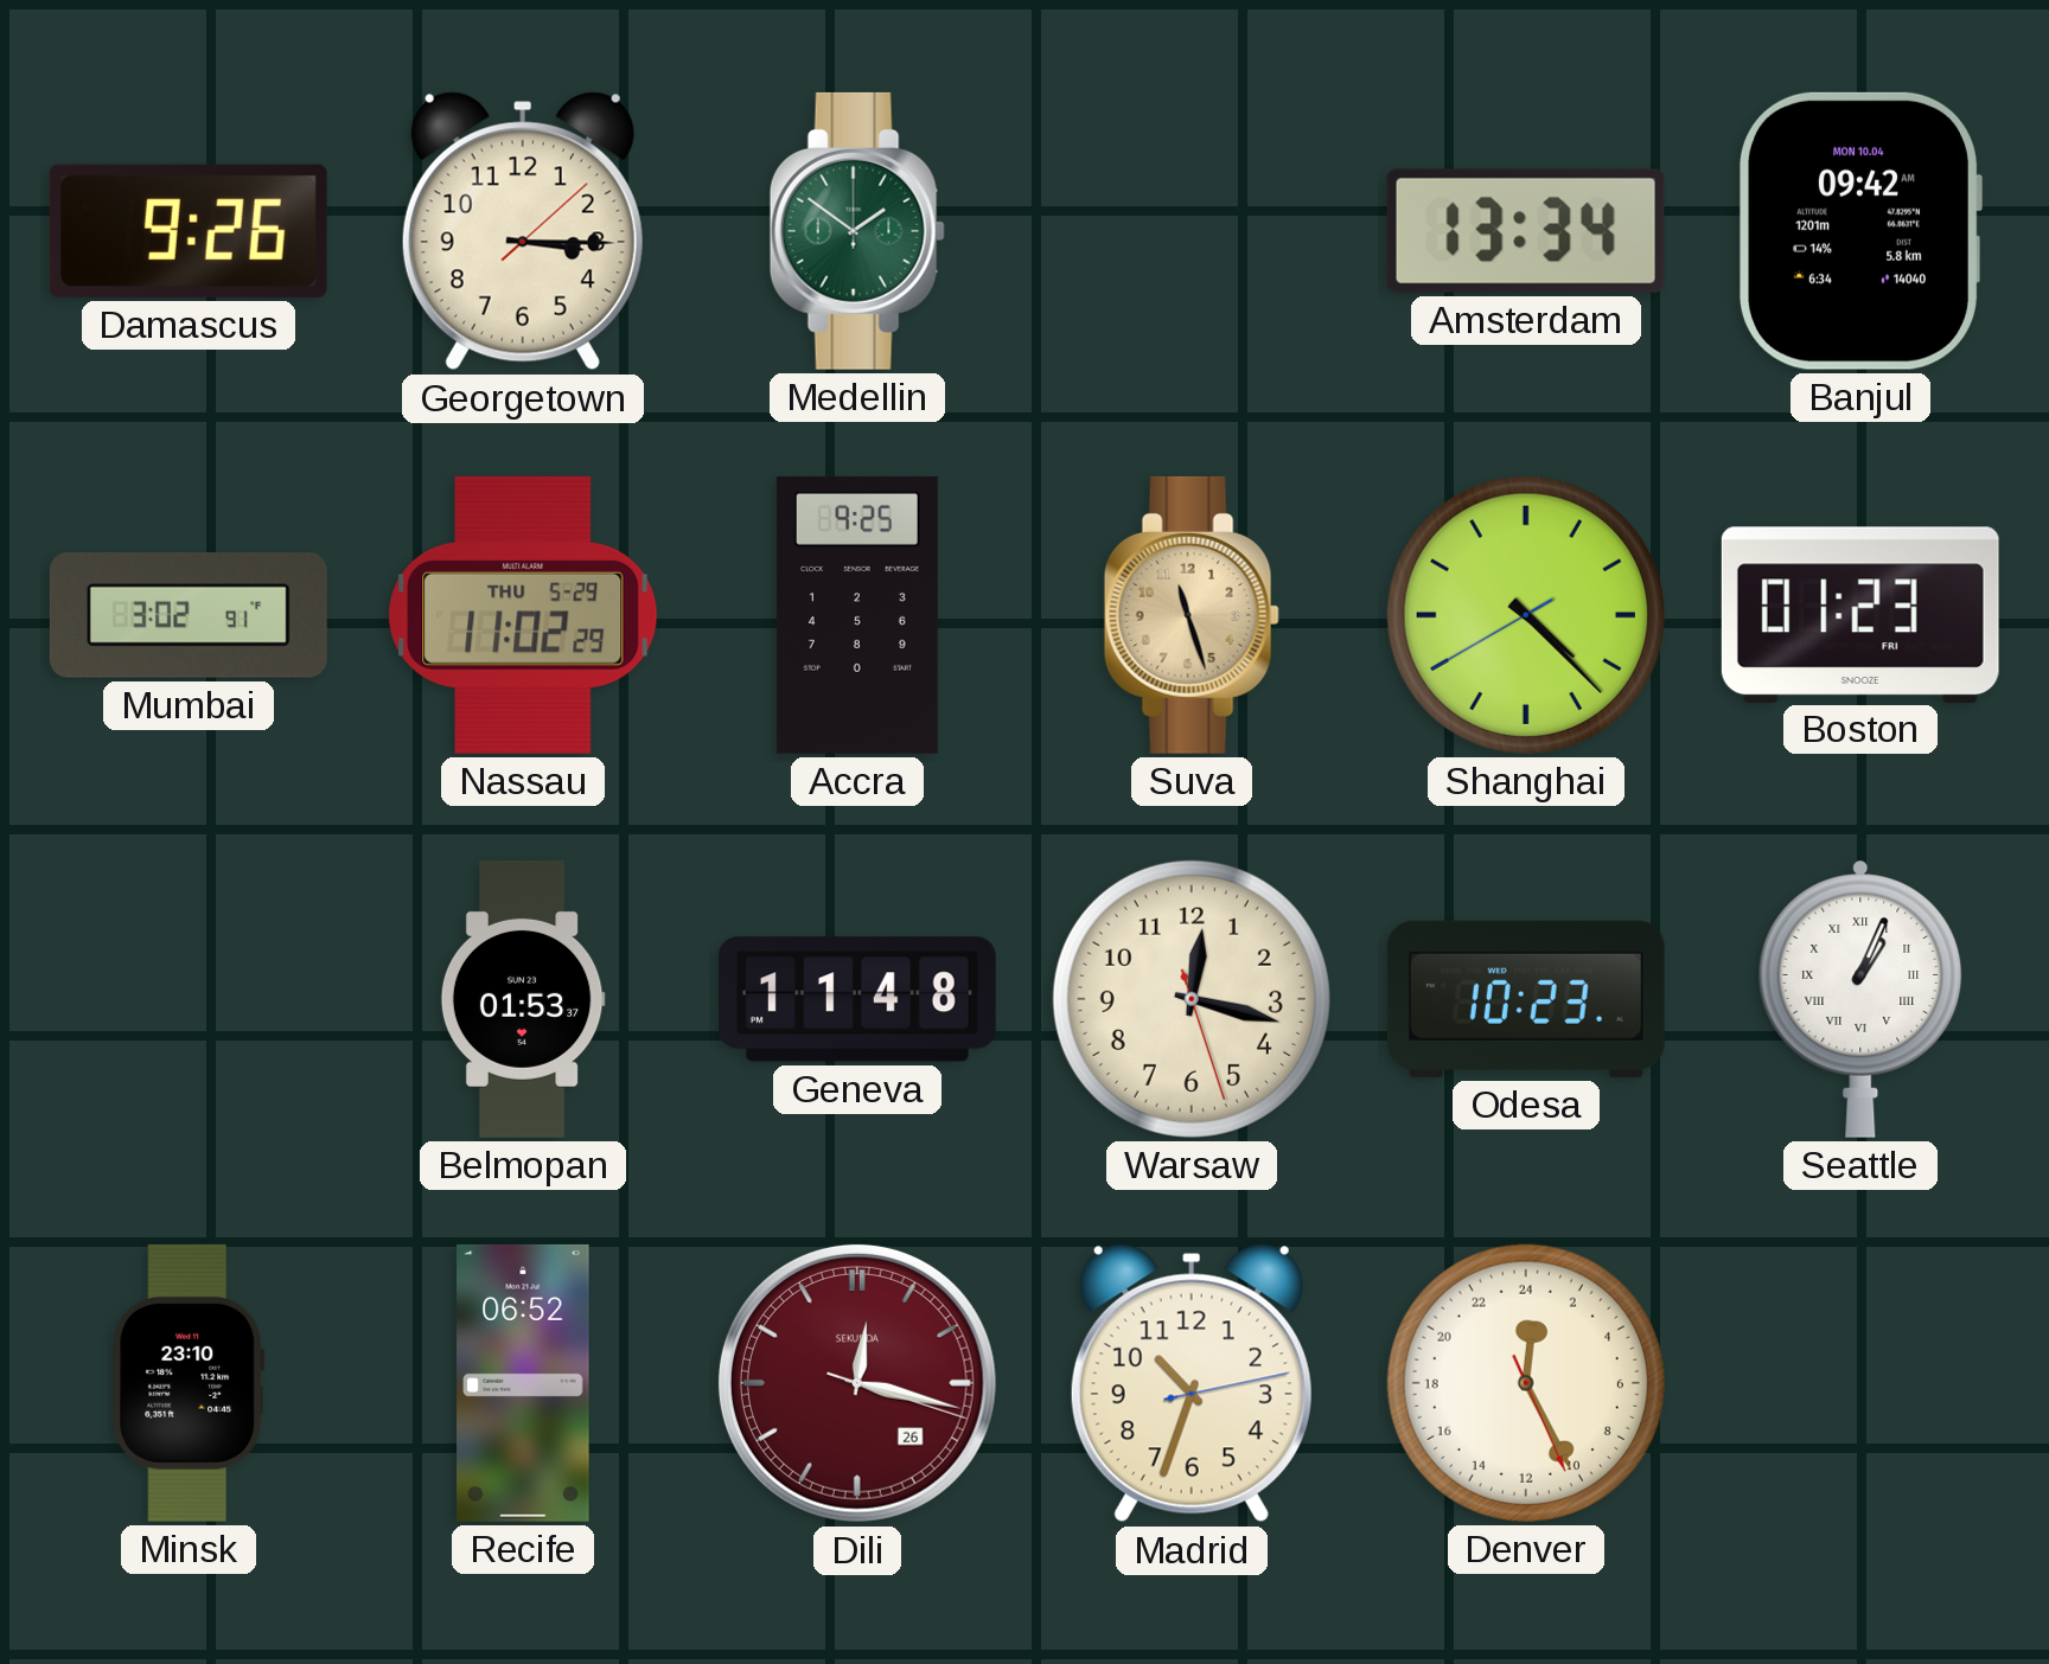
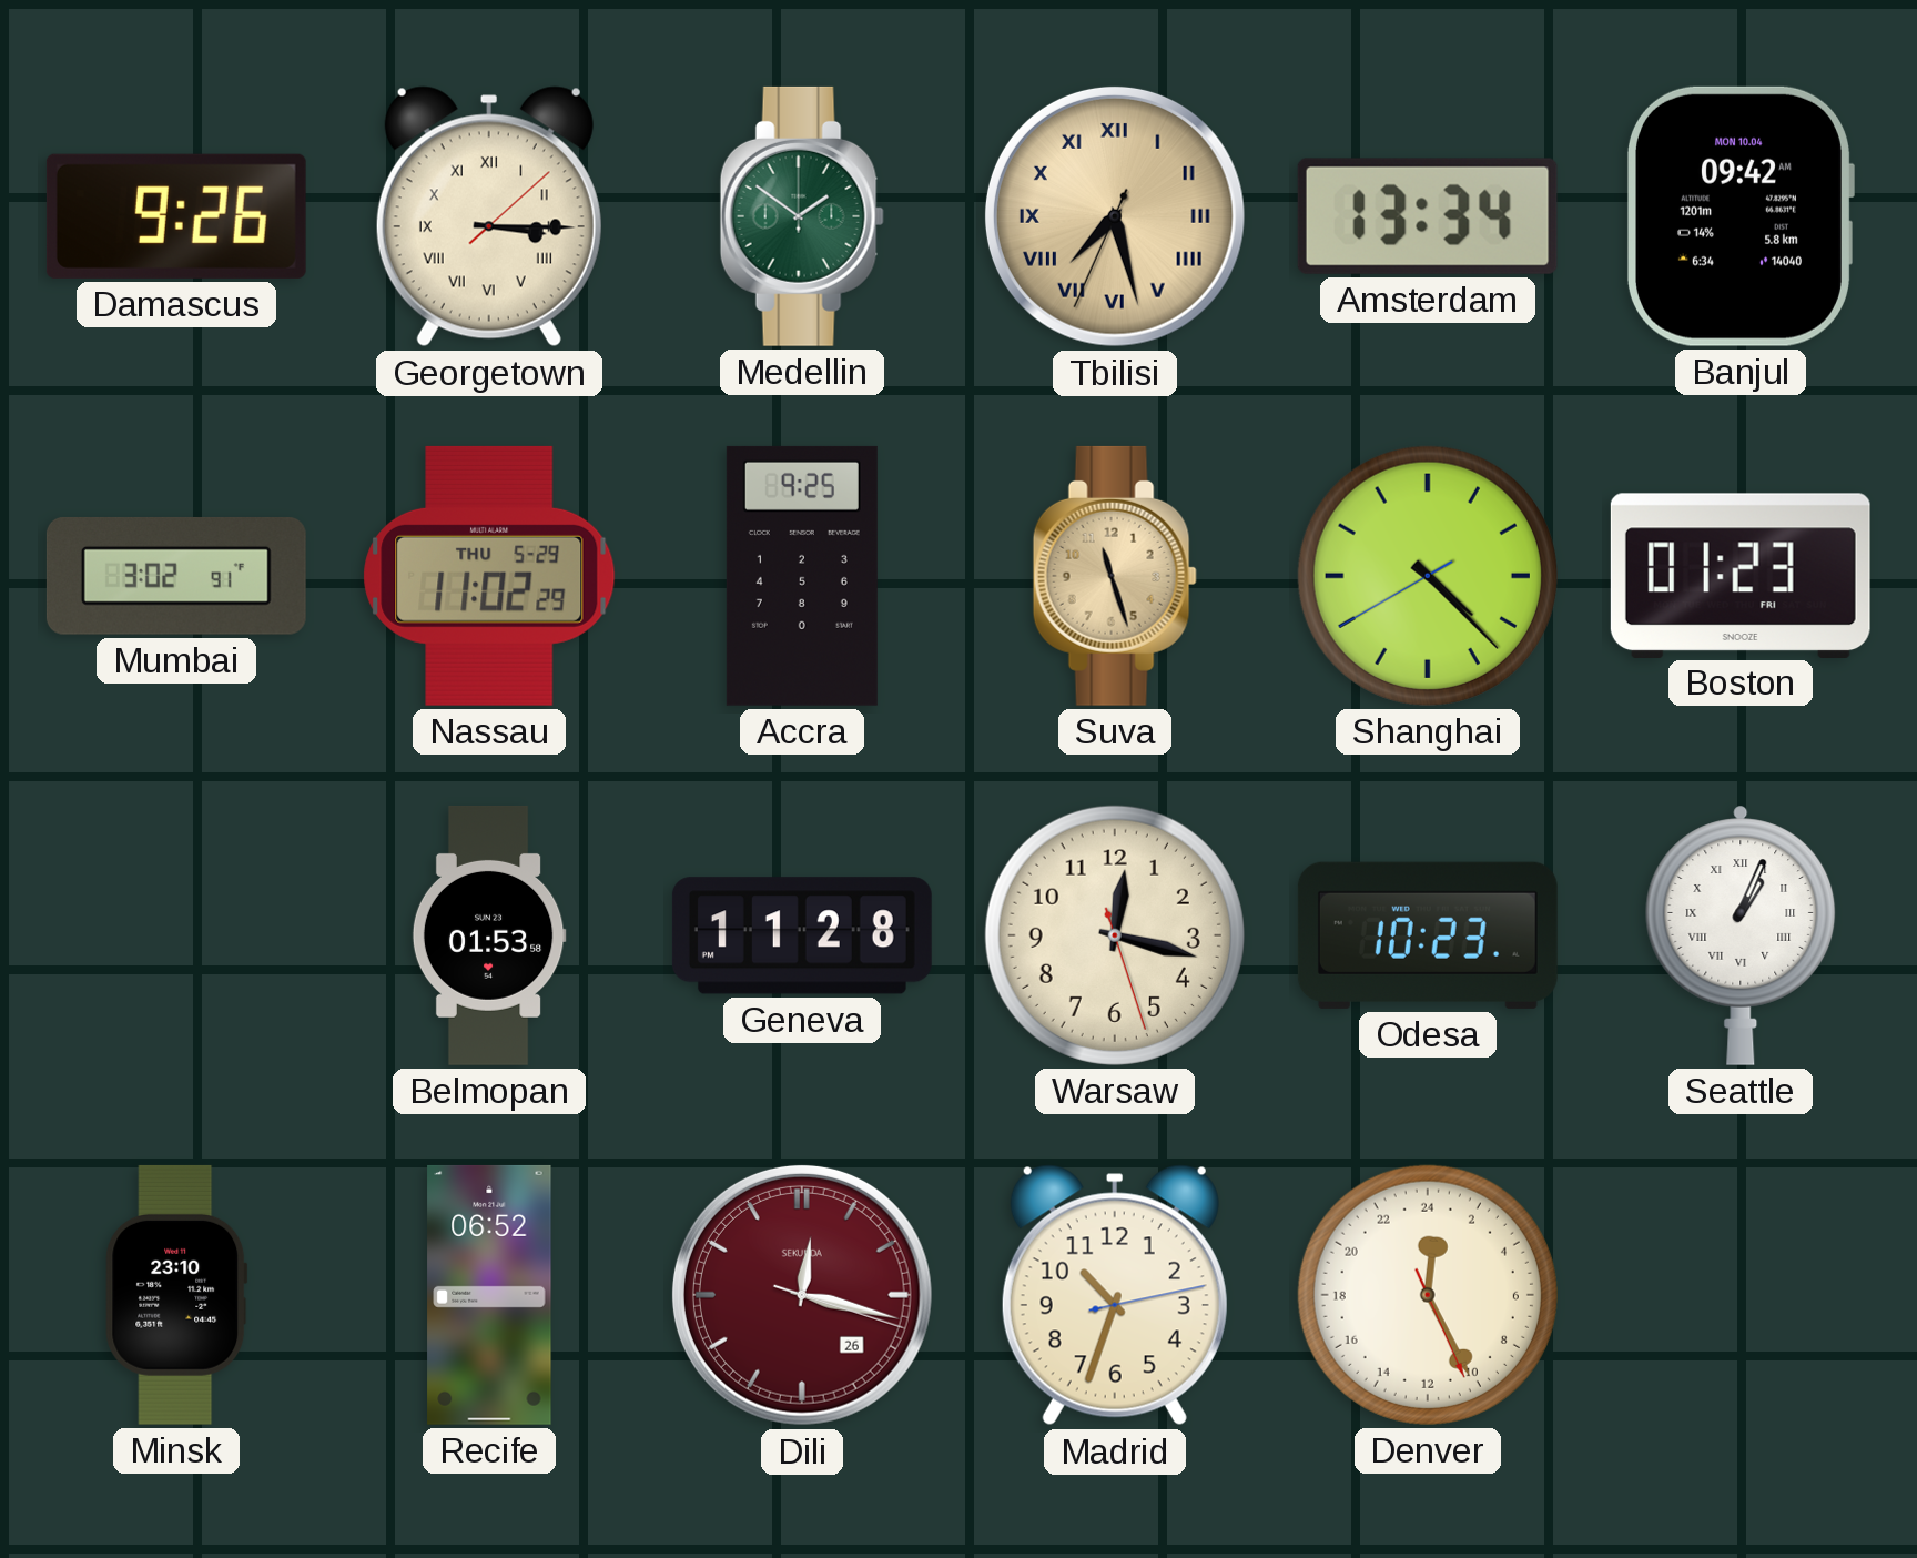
Georgetown numerals: Arabic -> Roman
Tbilisi: none -> 7:27
Belmopan: 01:53:37 -> 01:53:58
Geneva: 11:48 -> 11:28
